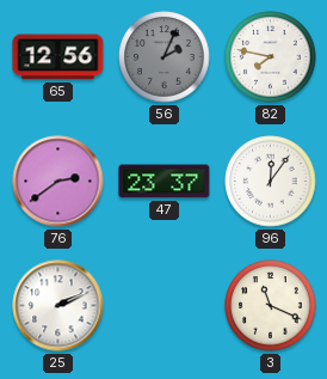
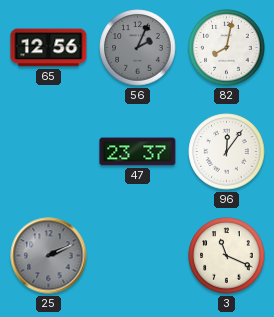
82: 7:47 -> 8:02
76: 2:39 -> none
25 dial: white -> grey
